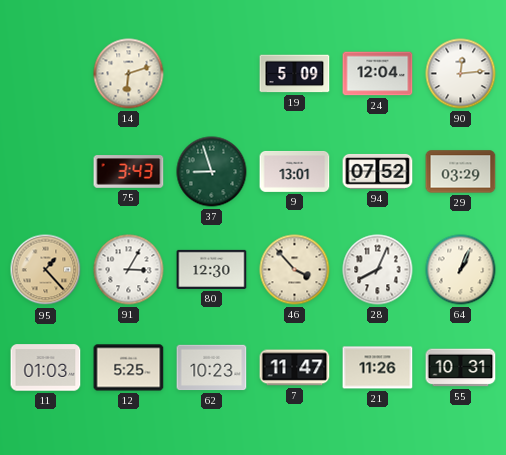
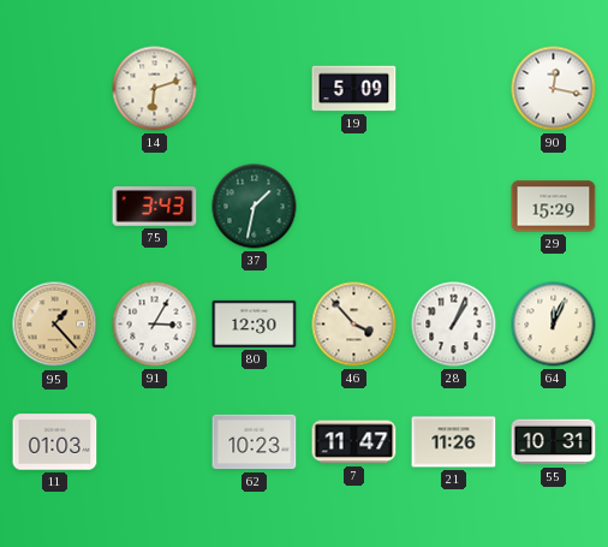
24: 12:04 -> none
90: 12:14 -> 12:17
37: 8:57 -> 1:32
9: 13:01 -> none
94: 07:52 -> none
29: 03:29 -> 15:29
28: 8:04 -> 1:04
64: 1:04 -> 12:04
12: 5:25 -> none
